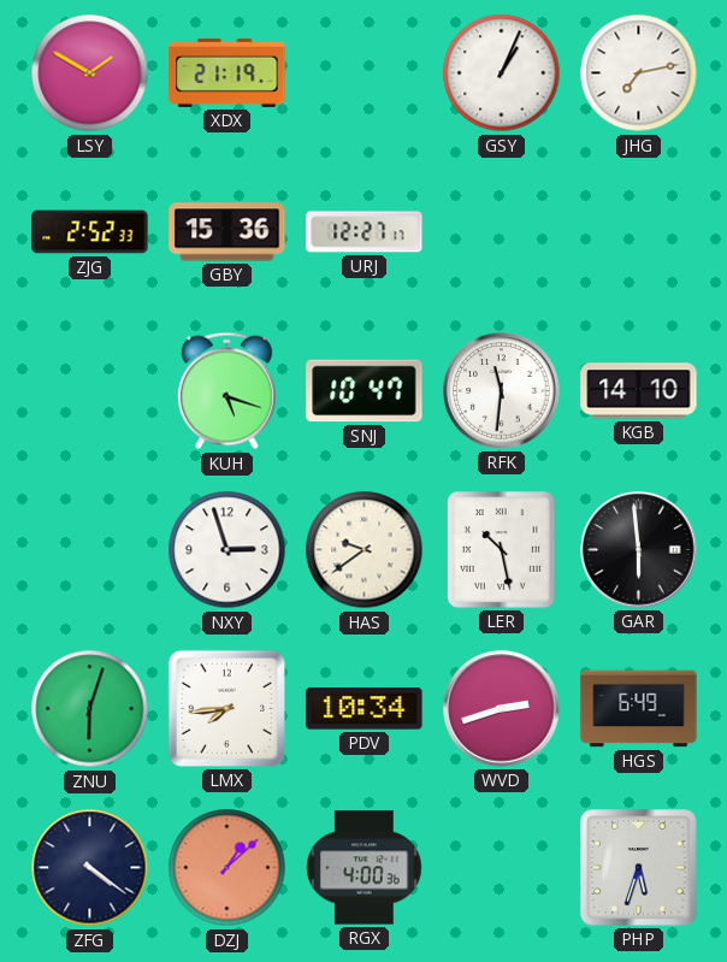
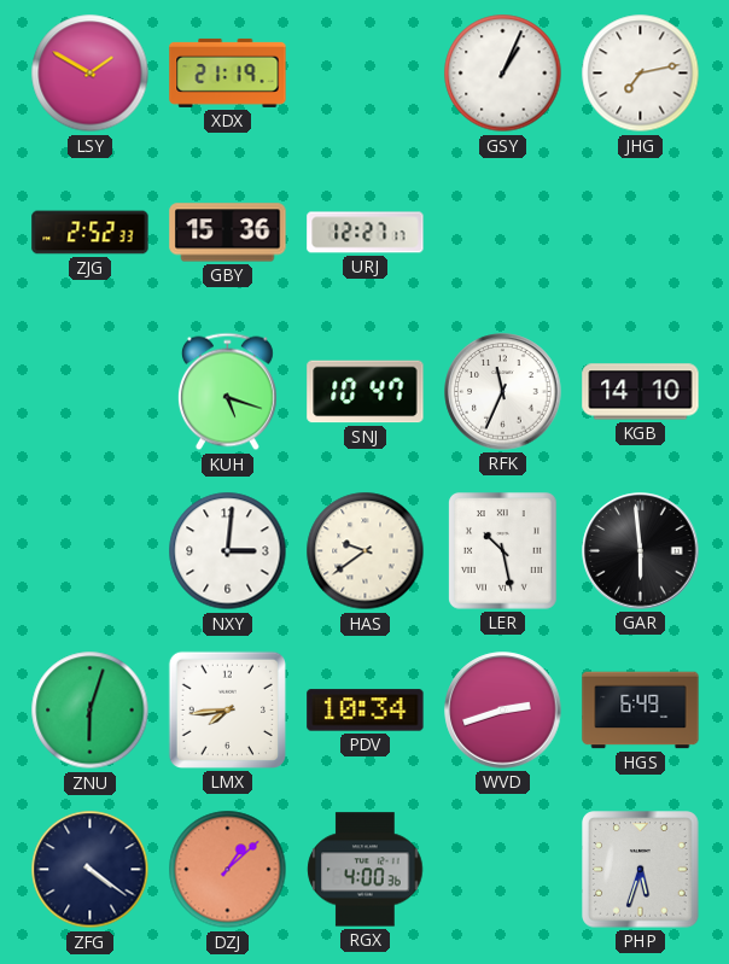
RFK: 11:31 -> 11:34
NXY: 2:57 -> 3:01
